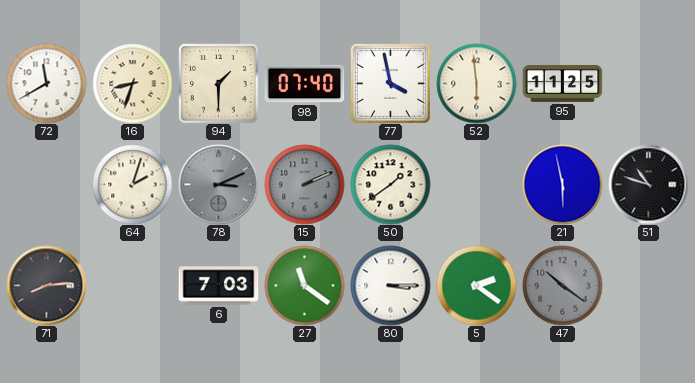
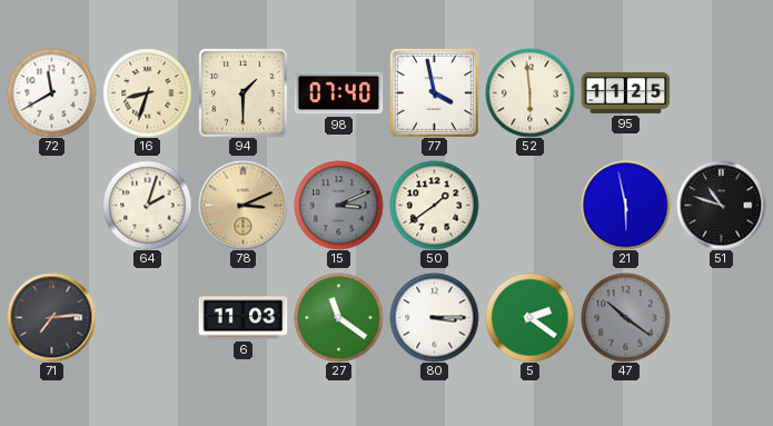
78 dial: grey -> champagne
15: 2:11 -> 3:11
71: 8:14 -> 7:14
6: 7:03 -> 11:03
